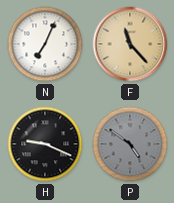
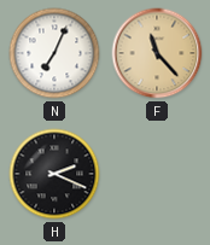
H: 9:19 -> 2:19
P: 4:51 -> none
